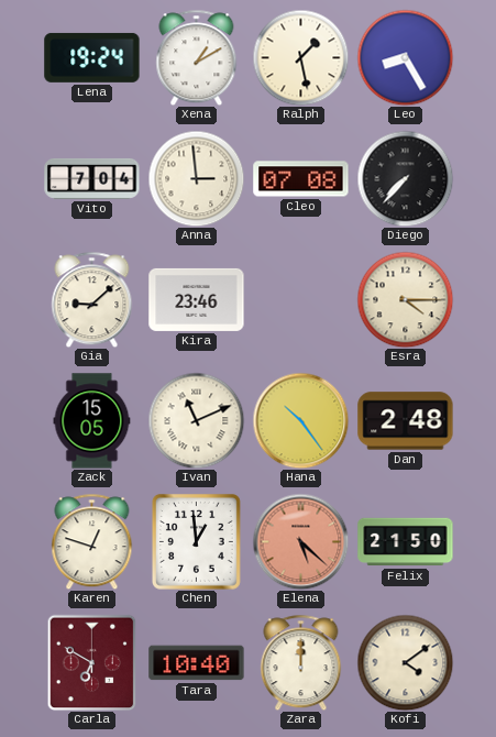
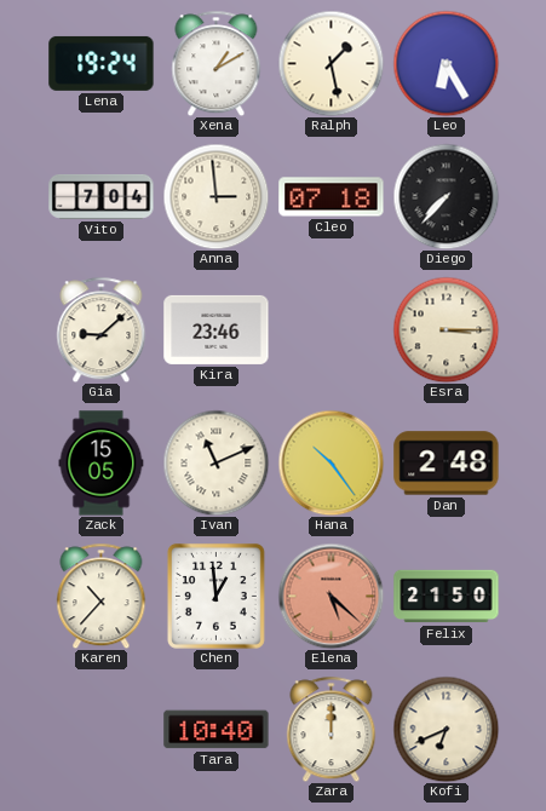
Leo: 8:25 -> 6:25
Cleo: 07:08 -> 07:18
Esra: 4:15 -> 3:15
Karen: 12:48 -> 10:37
Carla: 6:50 -> none
Kofi: 4:09 -> 6:41
